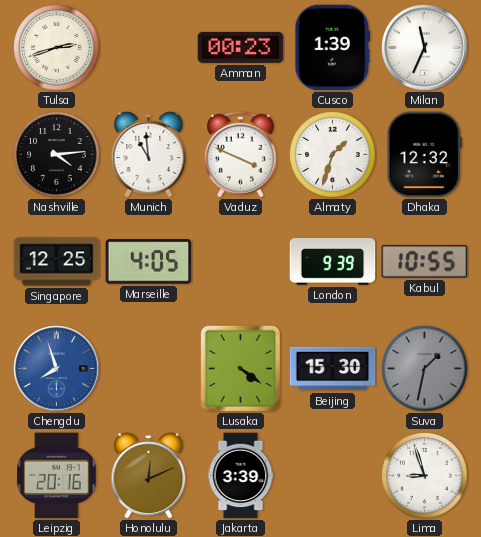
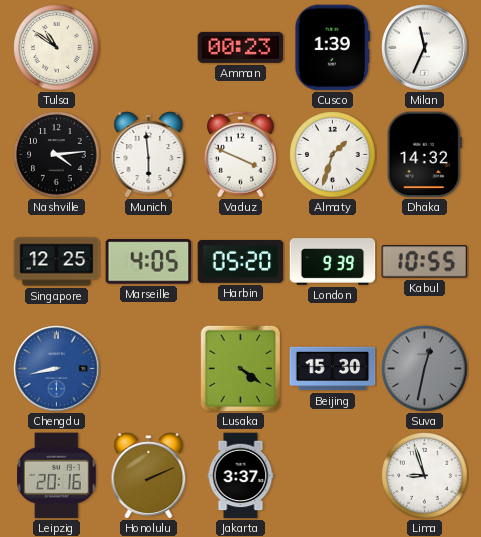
Tulsa: 2:42 -> 10:51
Munich: 10:59 -> 5:59
Dhaka: 12:32 -> 14:32
Harbin: none -> 05:20
Chengdu: 7:57 -> 8:43
Suva: 1:32 -> 12:32
Honolulu: 12:11 -> 2:11
Jakarta: 3:39 -> 3:37
